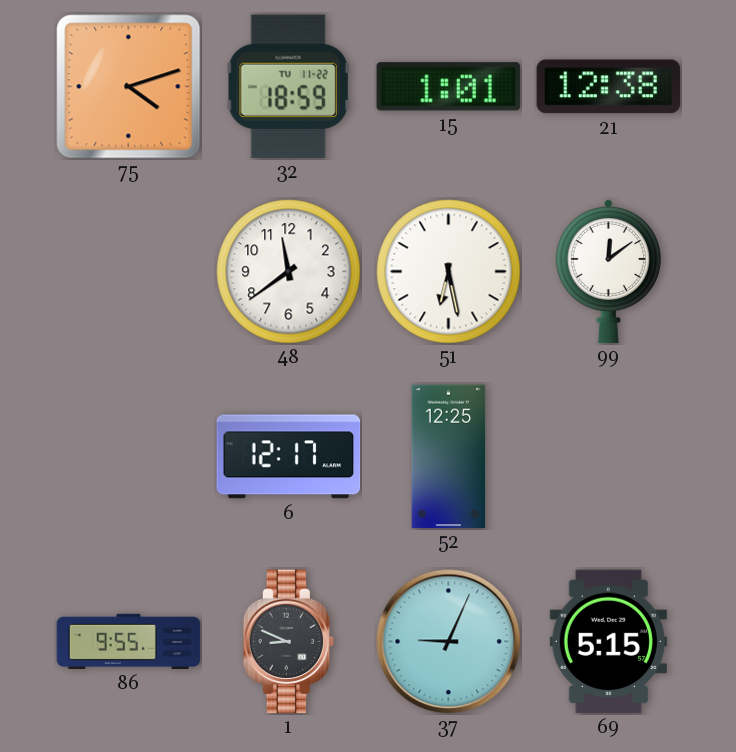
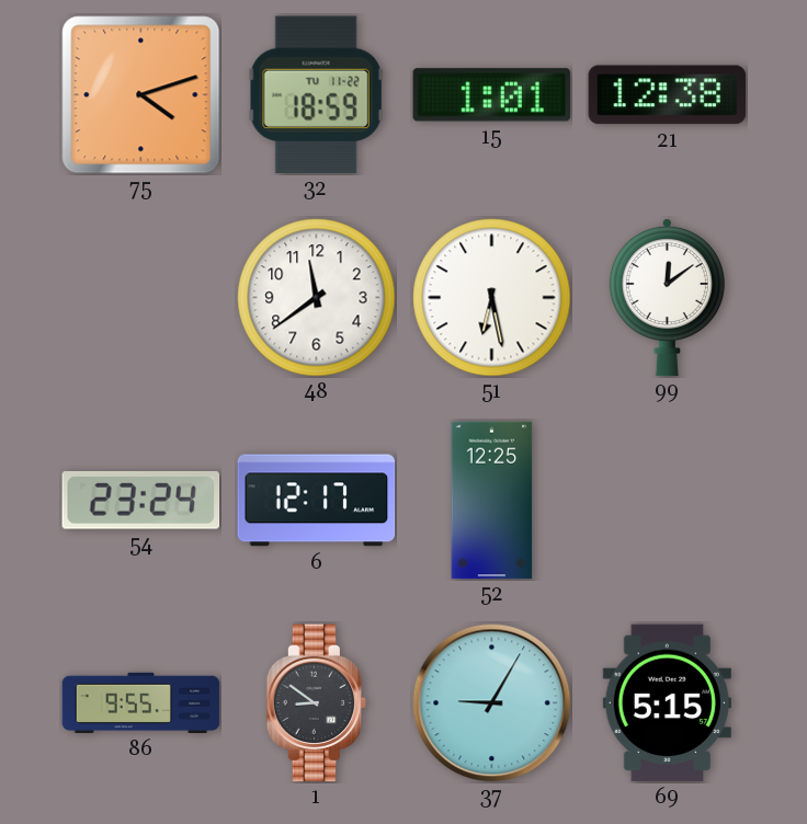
54: none -> 23:24
1: 8:49 -> 8:51
37: 9:04 -> 9:05
